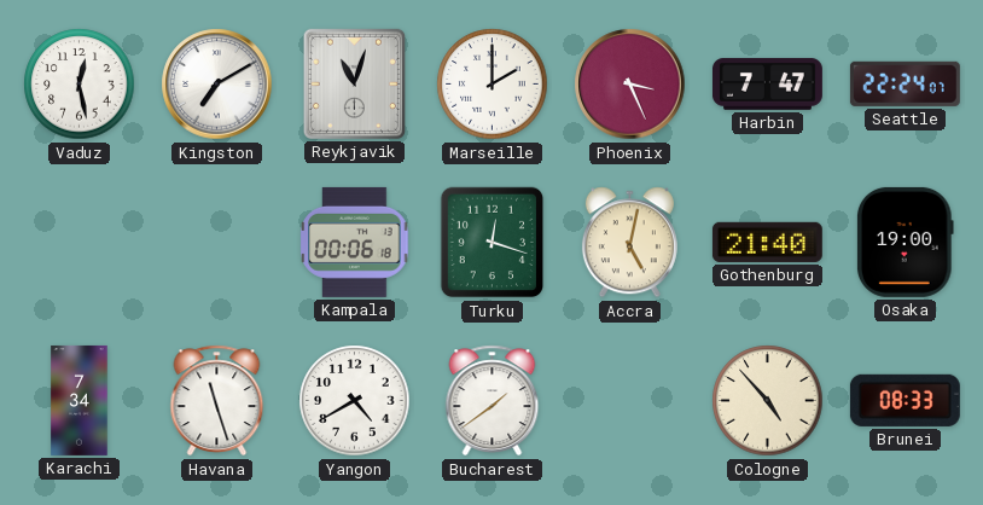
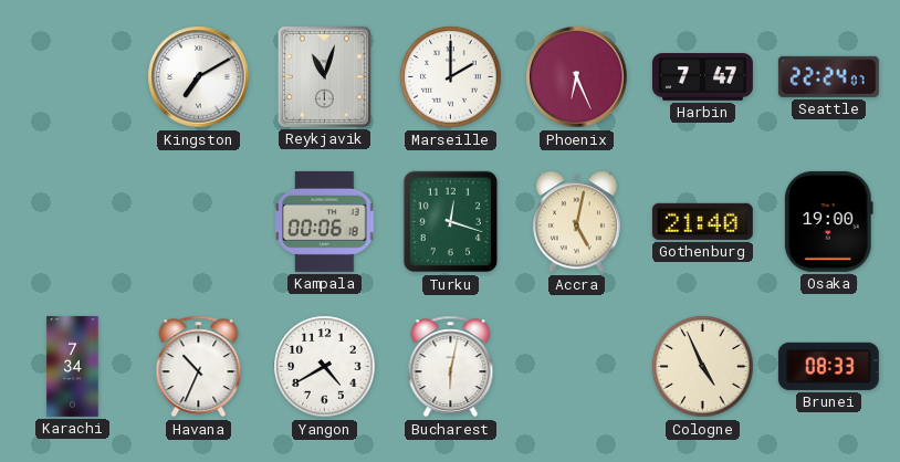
Vaduz: 12:28 -> none
Phoenix: 3:26 -> 6:26
Havana: 11:27 -> 10:34
Bucharest: 1:39 -> 6:02
Cologne: 4:53 -> 4:56
